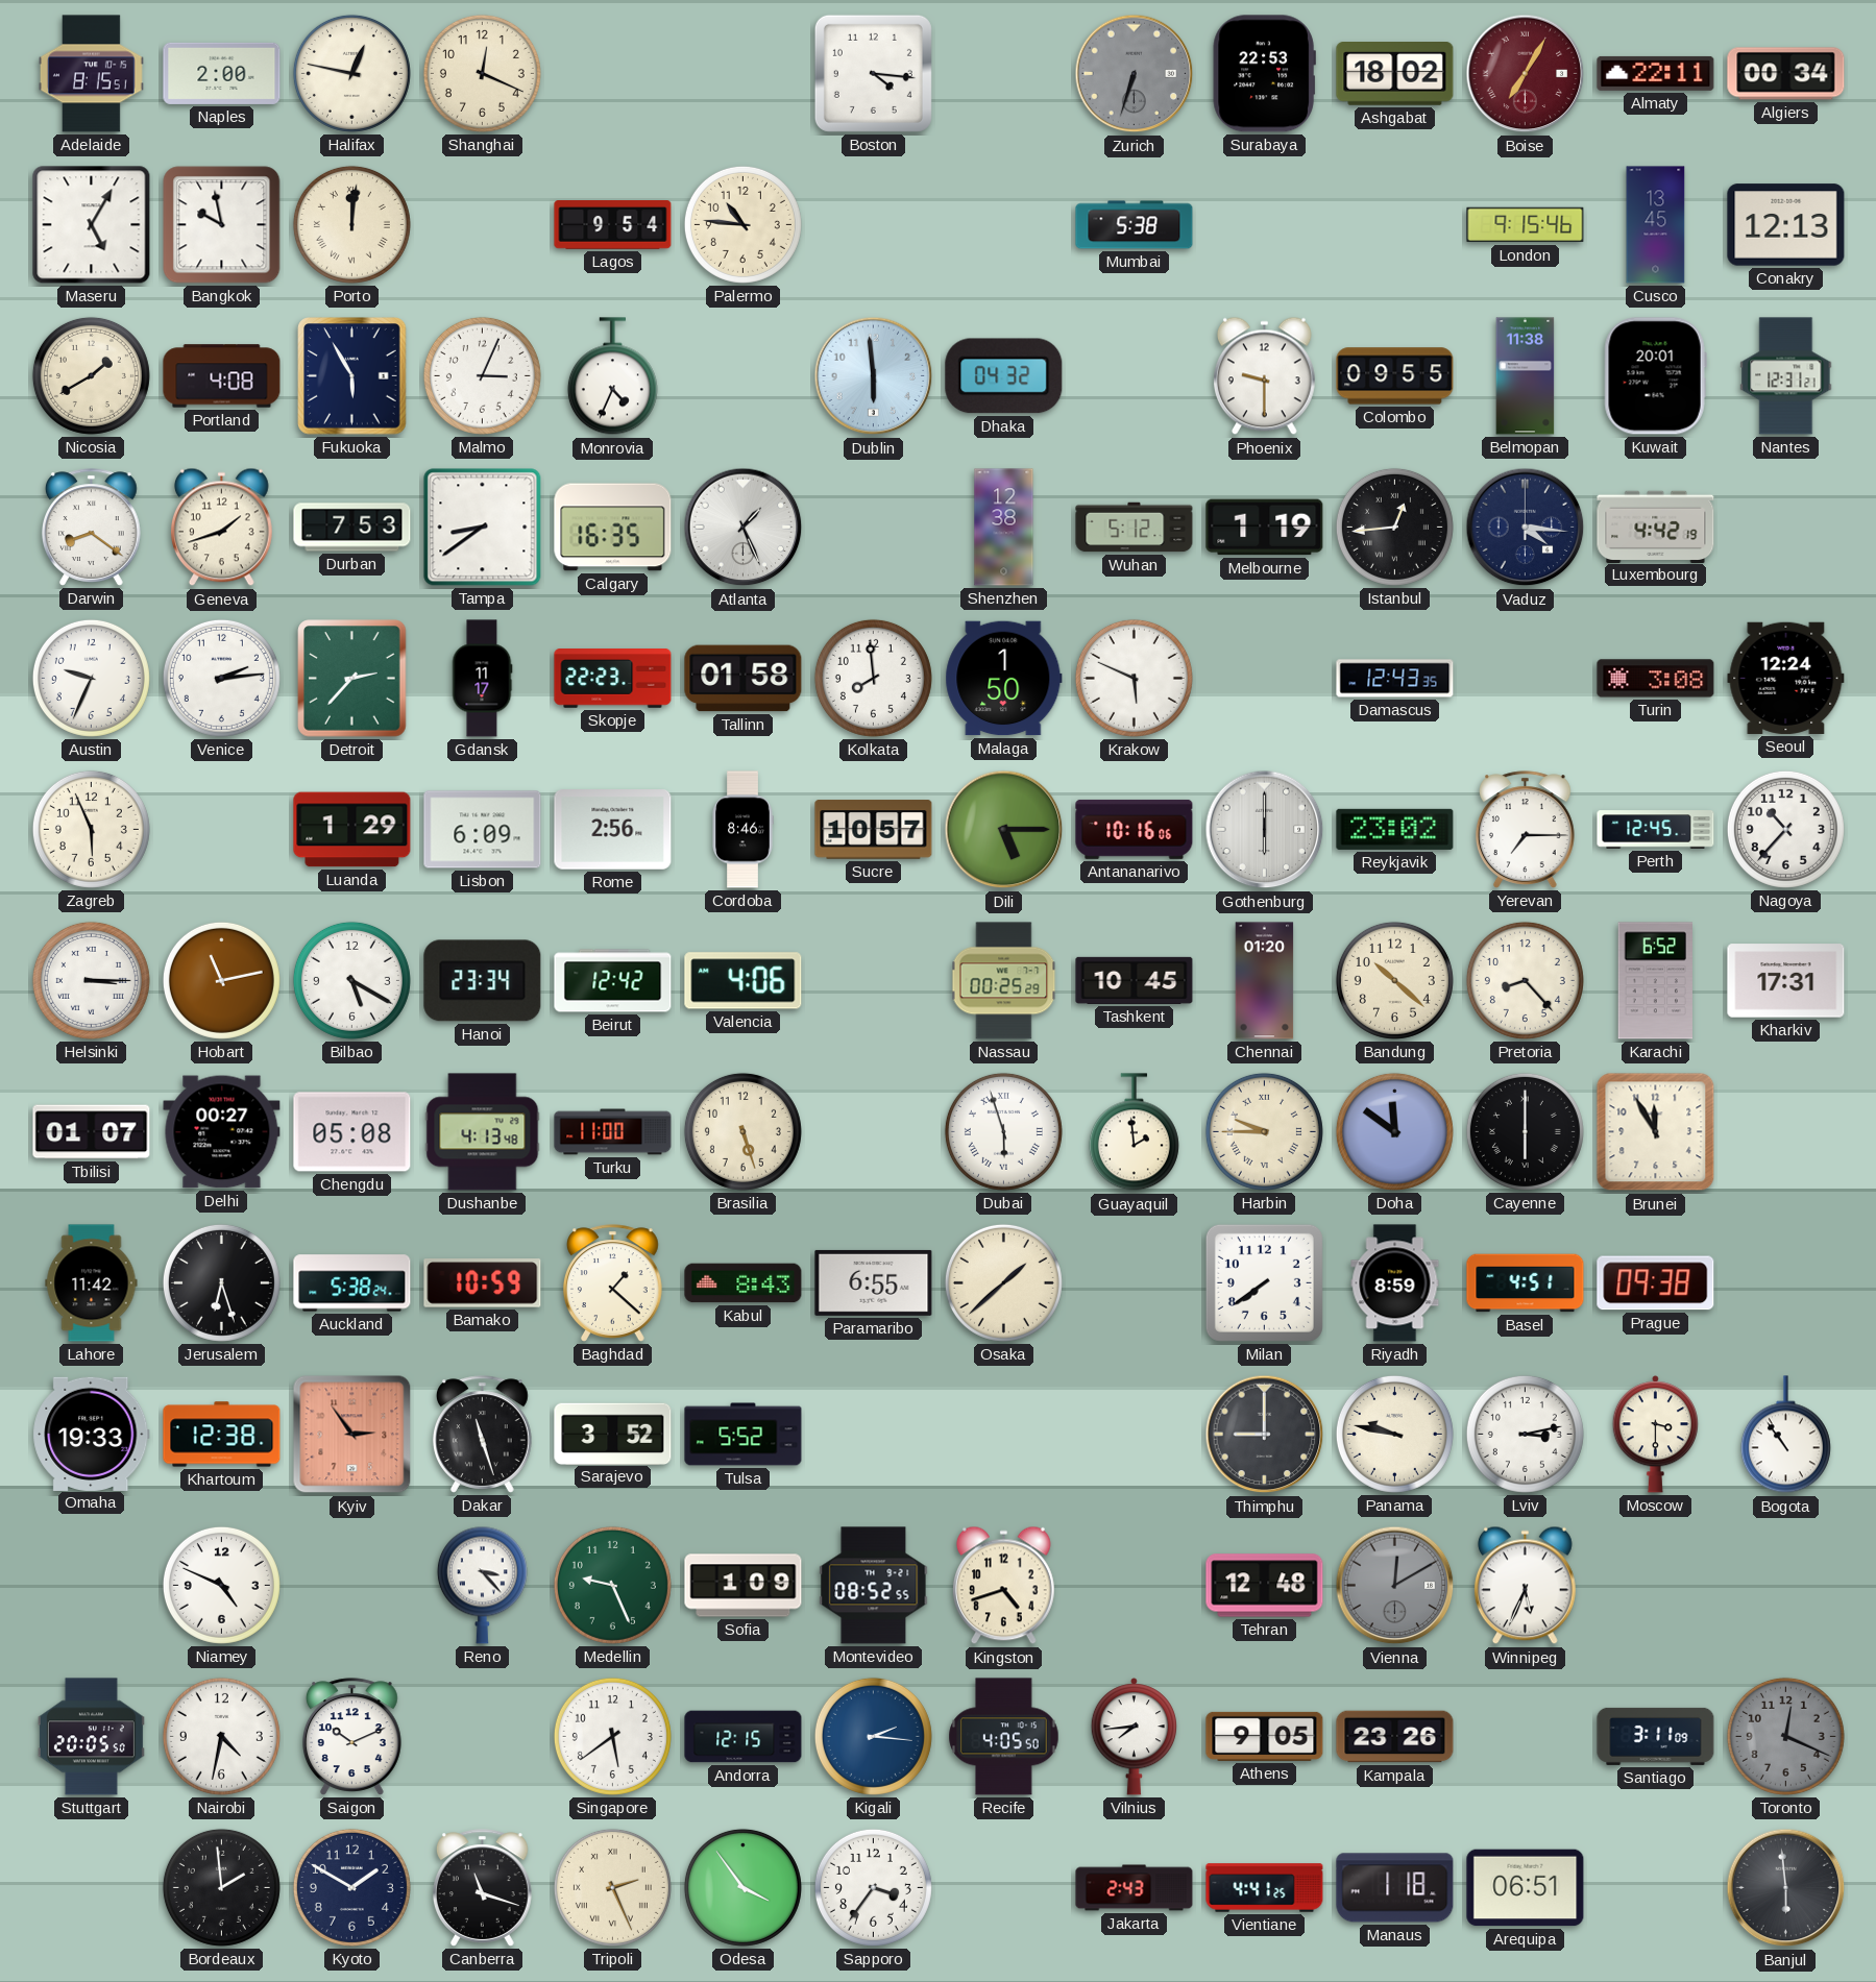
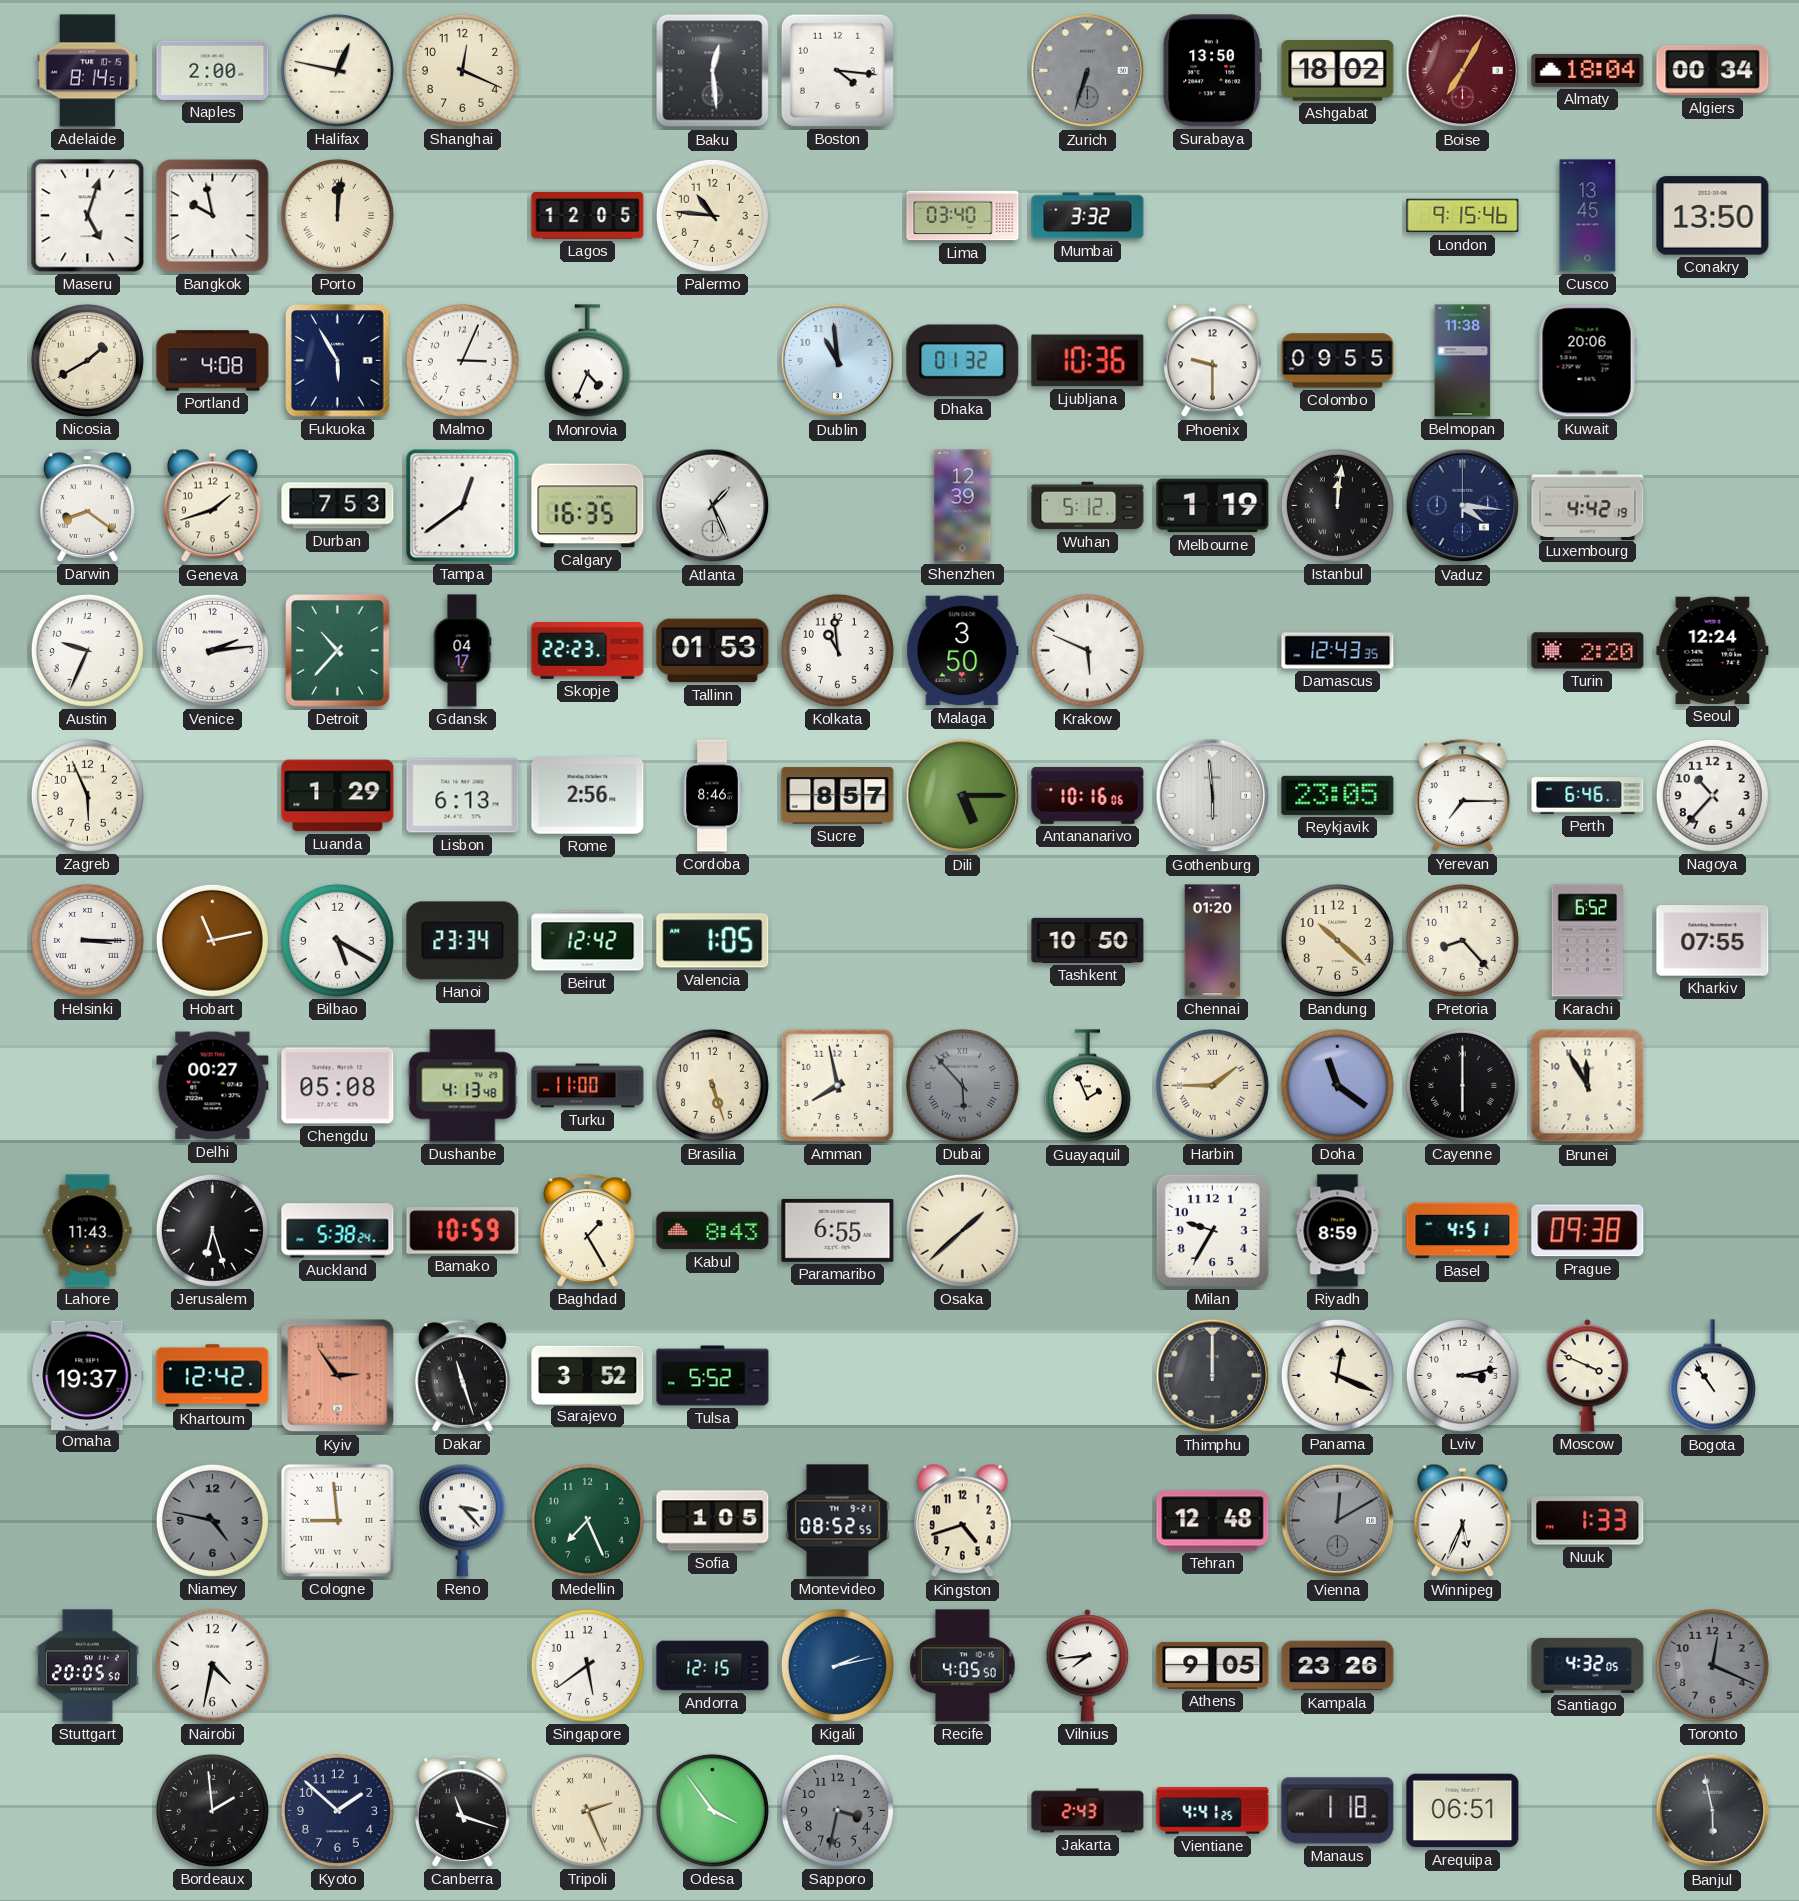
Adelaide: 8:15 -> 8:14
Baku: none -> 12:29
Surabaya: 22:53 -> 13:50
Almaty: 22:11 -> 18:04
Maseru: 5:05 -> 5:03
Lagos: 9:54 -> 12:05
Lima: none -> 03:40
Mumbai: 5:38 -> 3:32
Conakry: 12:13 -> 13:50
Dublin: 5:59 -> 10:59
Dhaka: 04:32 -> 01:32
Ljubljana: none -> 10:36
Kuwait: 20:01 -> 20:06
Nantes: 12:31 -> none
Tampa: 8:39 -> 12:39
Shenzhen: 12:38 -> 12:39
Istanbul: 12:44 -> 12:01
Detroit: 2:37 -> 10:37
Gdansk: 11:17 -> 04:17
Tallinn: 01:58 -> 01:53
Kolkata: 7:59 -> 10:59
Malaga: 1:50 -> 3:50
Turin: 3:08 -> 2:20
Lisbon: 6:09 -> 6:13
Sucre: 10:57 -> 8:57
Gothenburg: 6:00 -> 5:59
Reykjavik: 23:02 -> 23:05
Perth: 12:45 -> 6:46
Valencia: 4:06 -> 1:05
Nassau: 00:25 -> none
Tashkent: 10:45 -> 10:50
Kharkiv: 17:31 -> 07:55
Tbilisi: 01:07 -> none
Amman: none -> 7:58
Dubai: 5:57 -> 5:53
Dubai dial: white -> grey
Guayaquil: 1:59 -> 1:56
Harbin: 9:45 -> 1:45
Doha: 11:51 -> 11:21
Lahore: 11:42 -> 11:43
Baghdad: 1:22 -> 1:25
Milan: 7:39 -> 9:35
Omaha: 19:33 -> 19:37
Khartoum: 12:38 -> 12:42
Thimphu: 9:00 -> 12:00
Panama: 9:47 -> 12:19
Moscow: 3:30 -> 3:49
Niamey: 4:49 -> 4:47
Niamey dial: white -> grey
Cologne: none -> 8:59
Medellin: 9:26 -> 7:26
Sofia: 1:09 -> 1:05
Nuuk: none -> 1:33
Saigon: 10:11 -> none
Kigali: 2:16 -> 2:13
Santiago: 3:11 -> 4:32
Kyoto: 1:50 -> 1:52
Sapporo: 3:36 -> 3:32
Sapporo dial: white -> grey
Banjul: 5:59 -> 5:58
